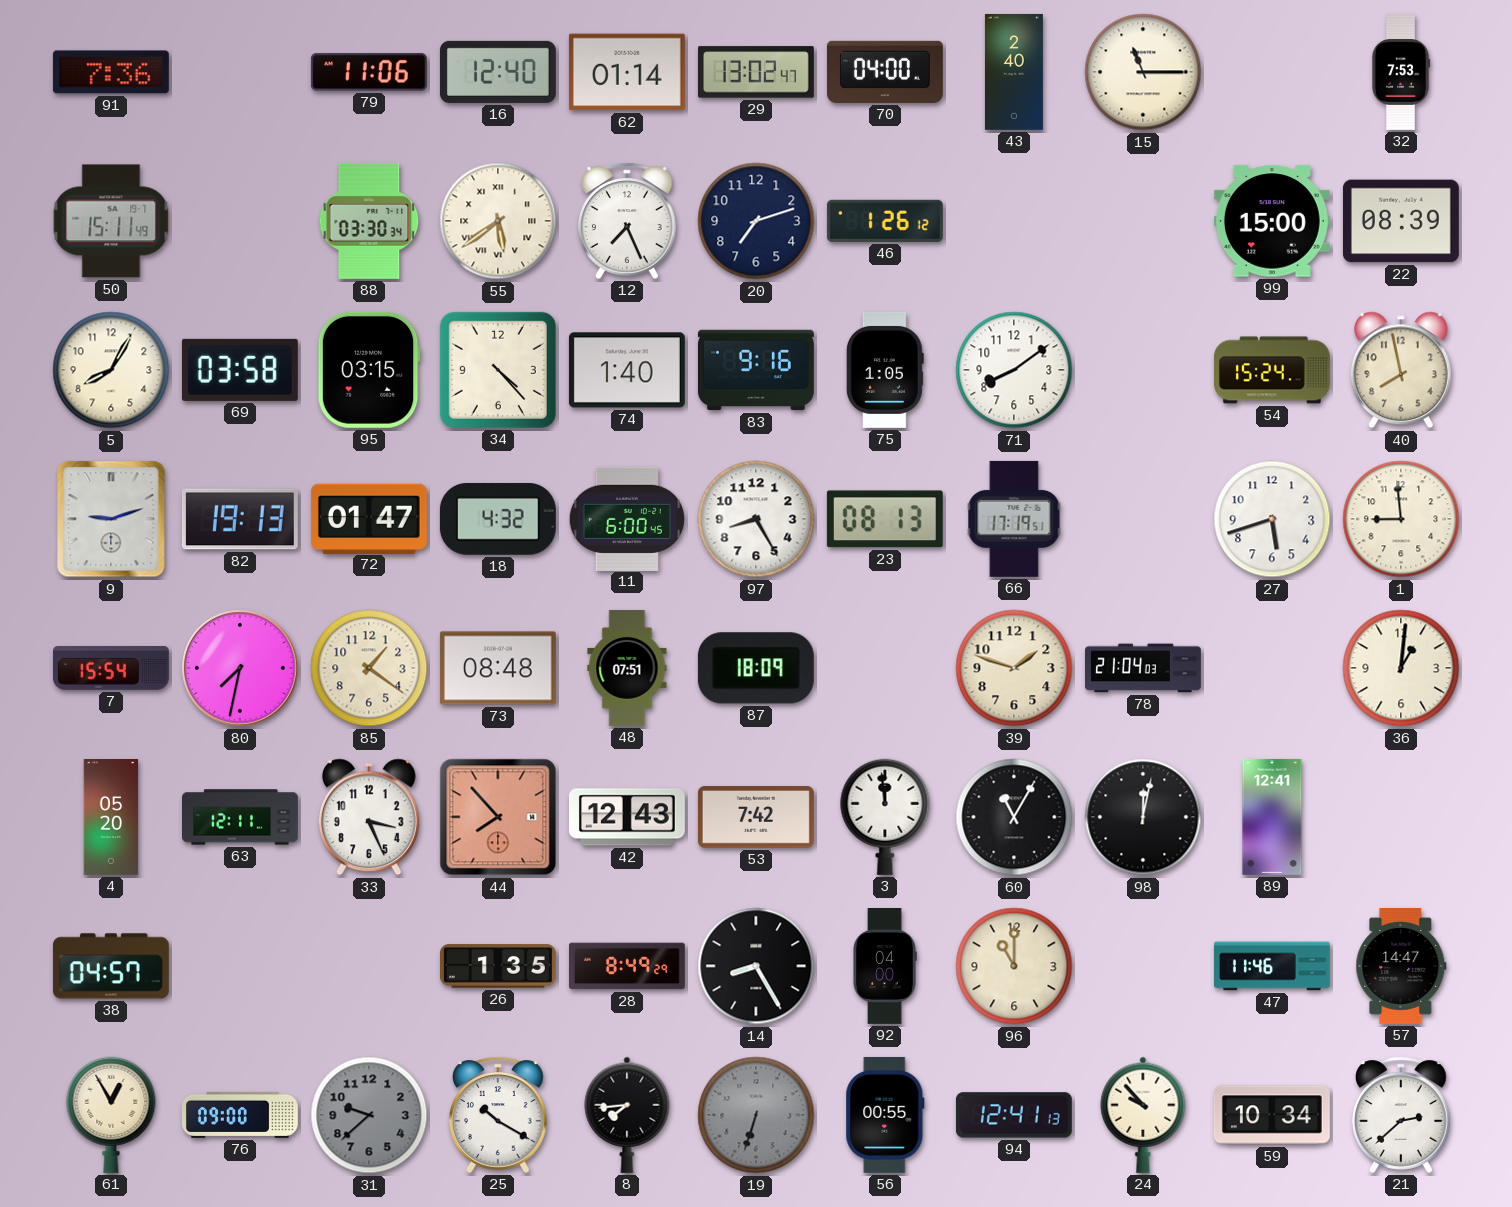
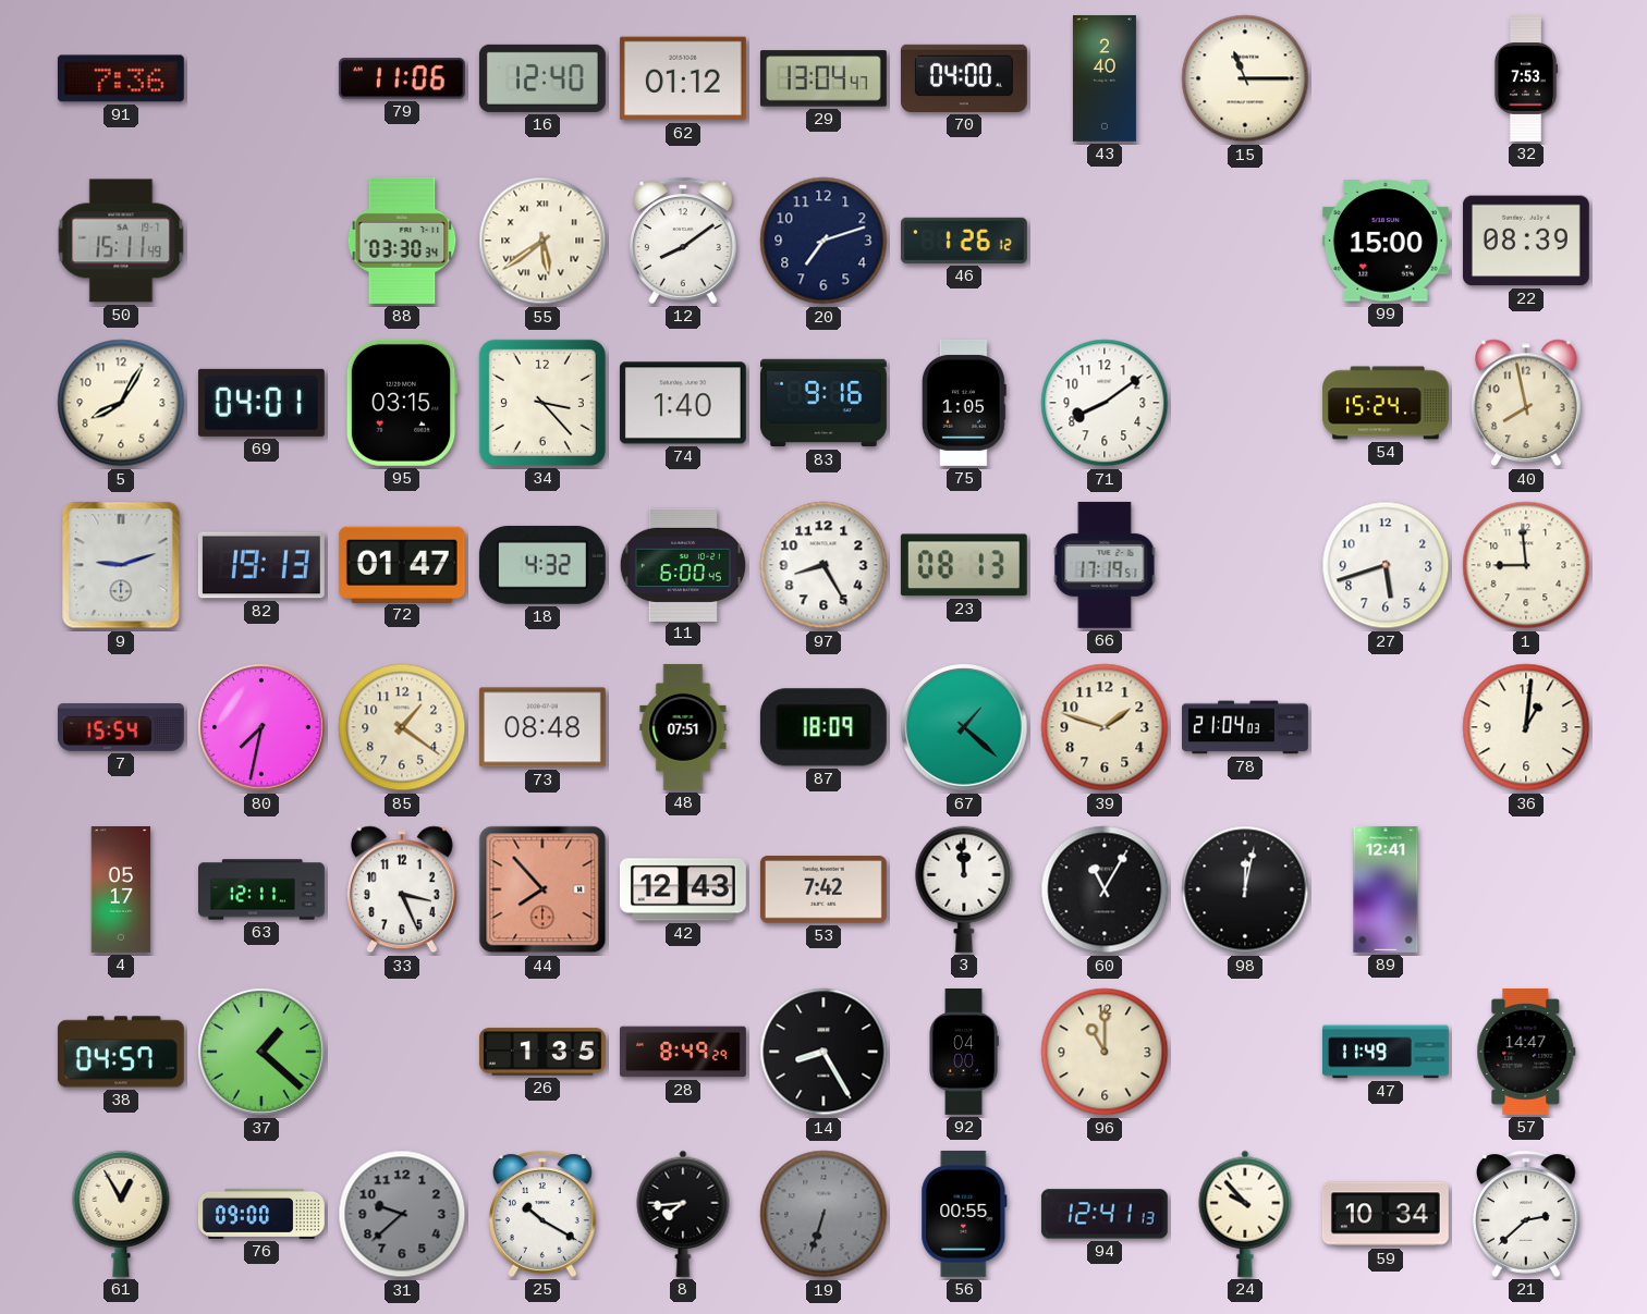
62: 01:14 -> 01:12
29: 13:02 -> 13:04
12: 7:26 -> 8:09
69: 03:58 -> 04:01
34: 4:23 -> 3:23
67: none -> 1:22
4: 05:20 -> 05:17
37: none -> 1:22
47: 11:46 -> 11:49
